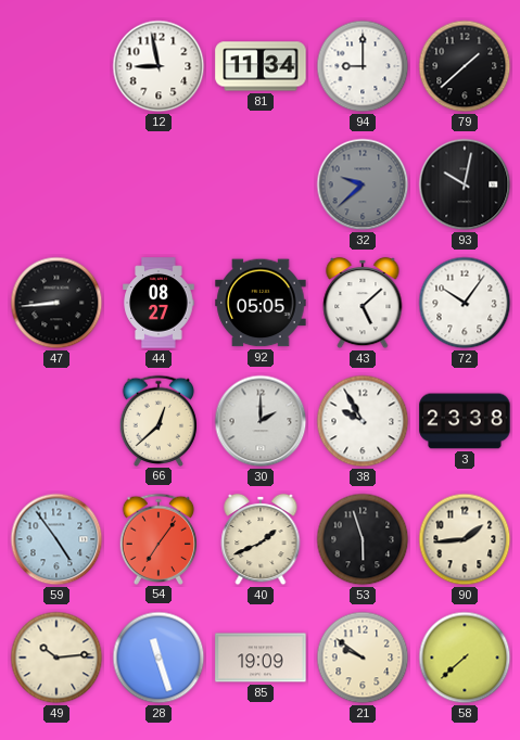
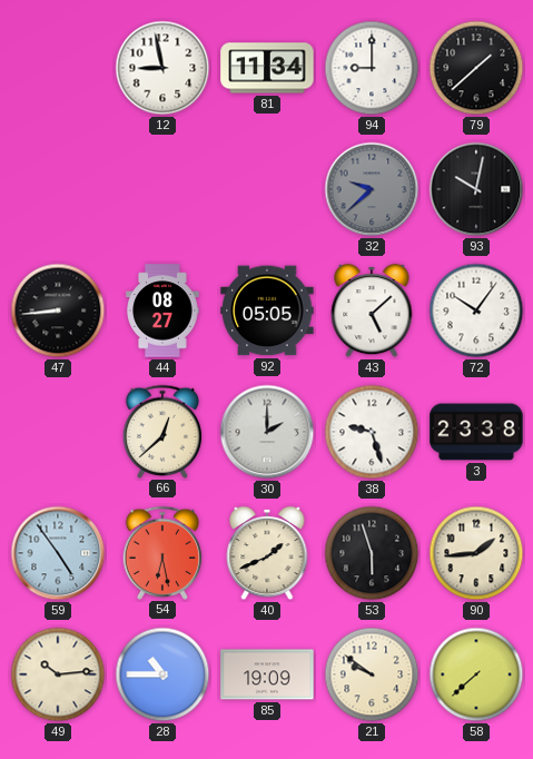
38: 9:55 -> 9:27
54: 7:06 -> 6:28
28: 11:27 -> 10:45
